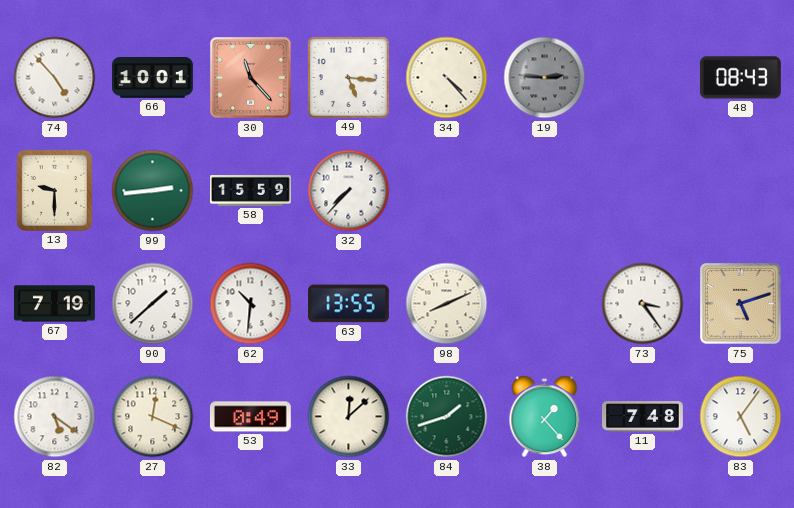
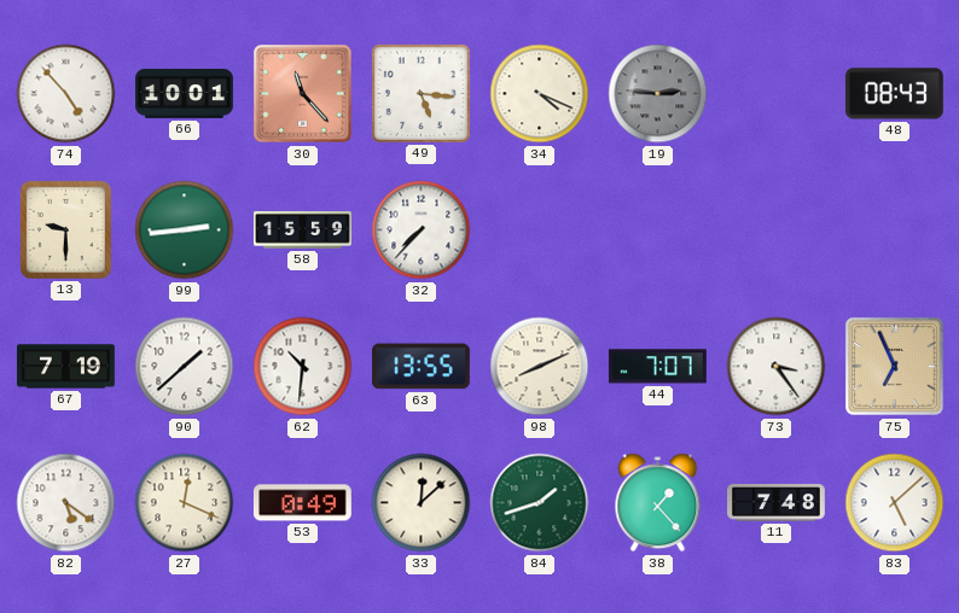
34: 4:23 -> 4:19
44: none -> 7:07
75: 5:12 -> 6:56
83: 5:06 -> 5:08
